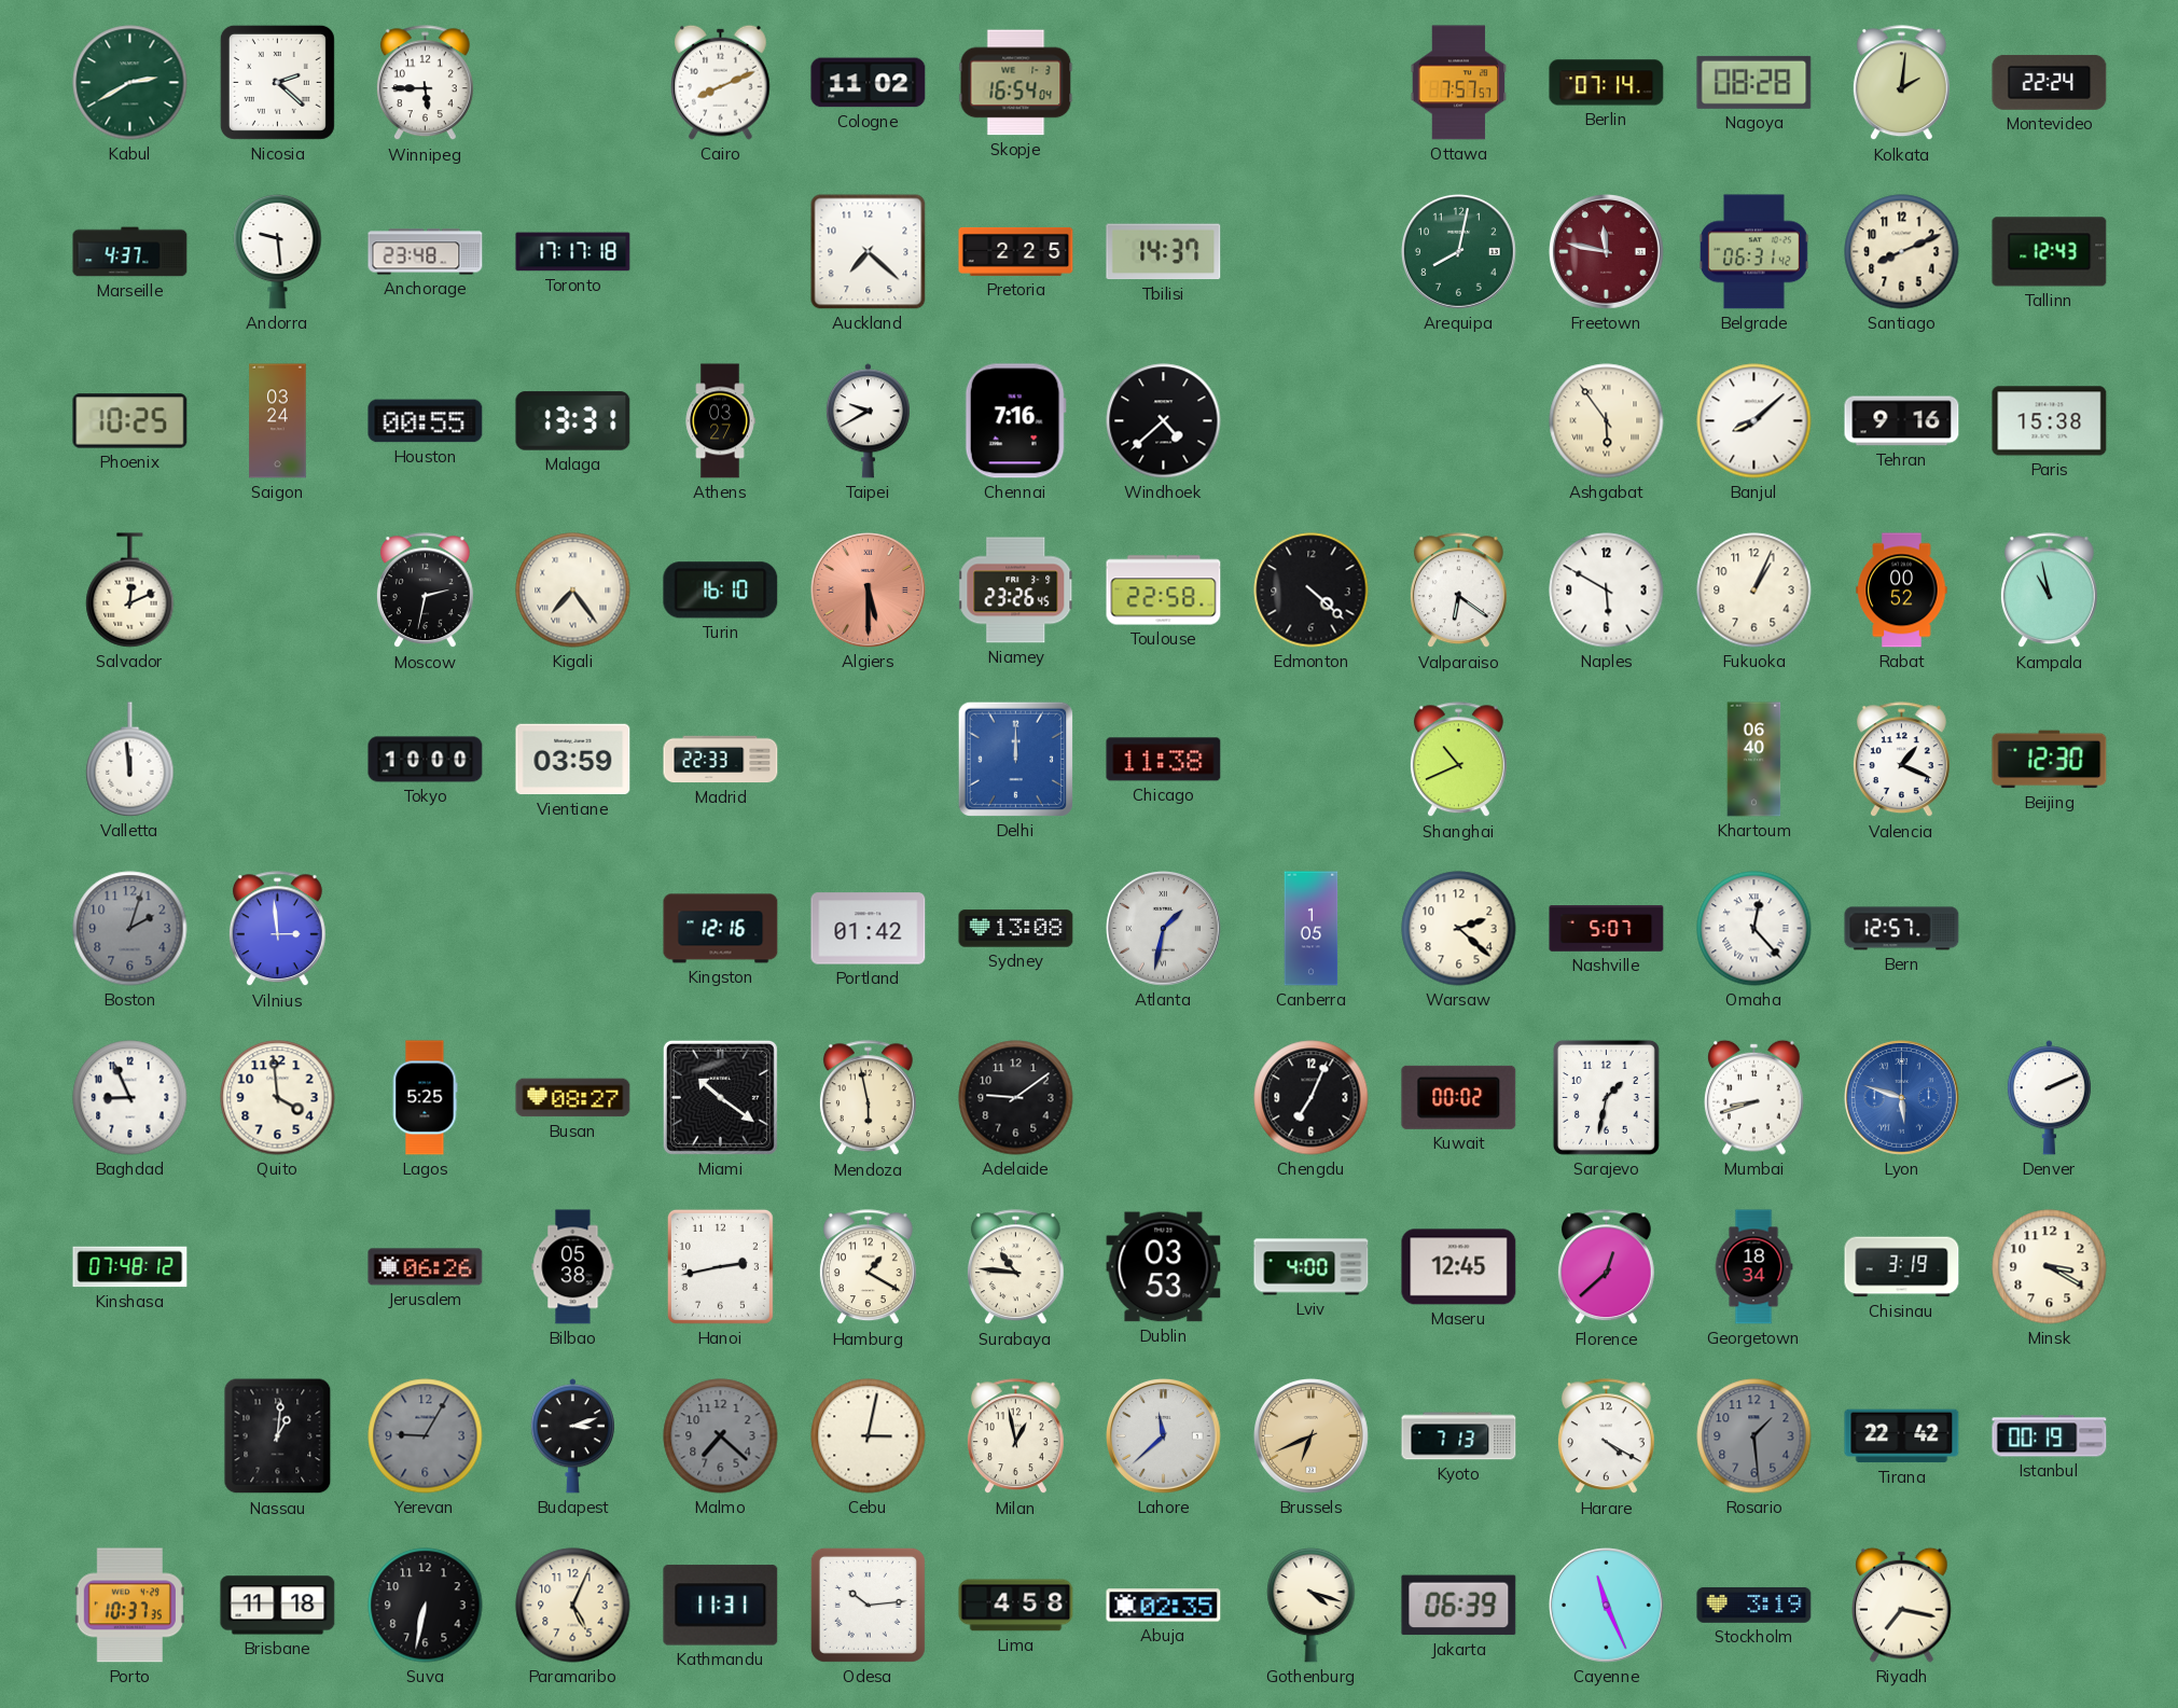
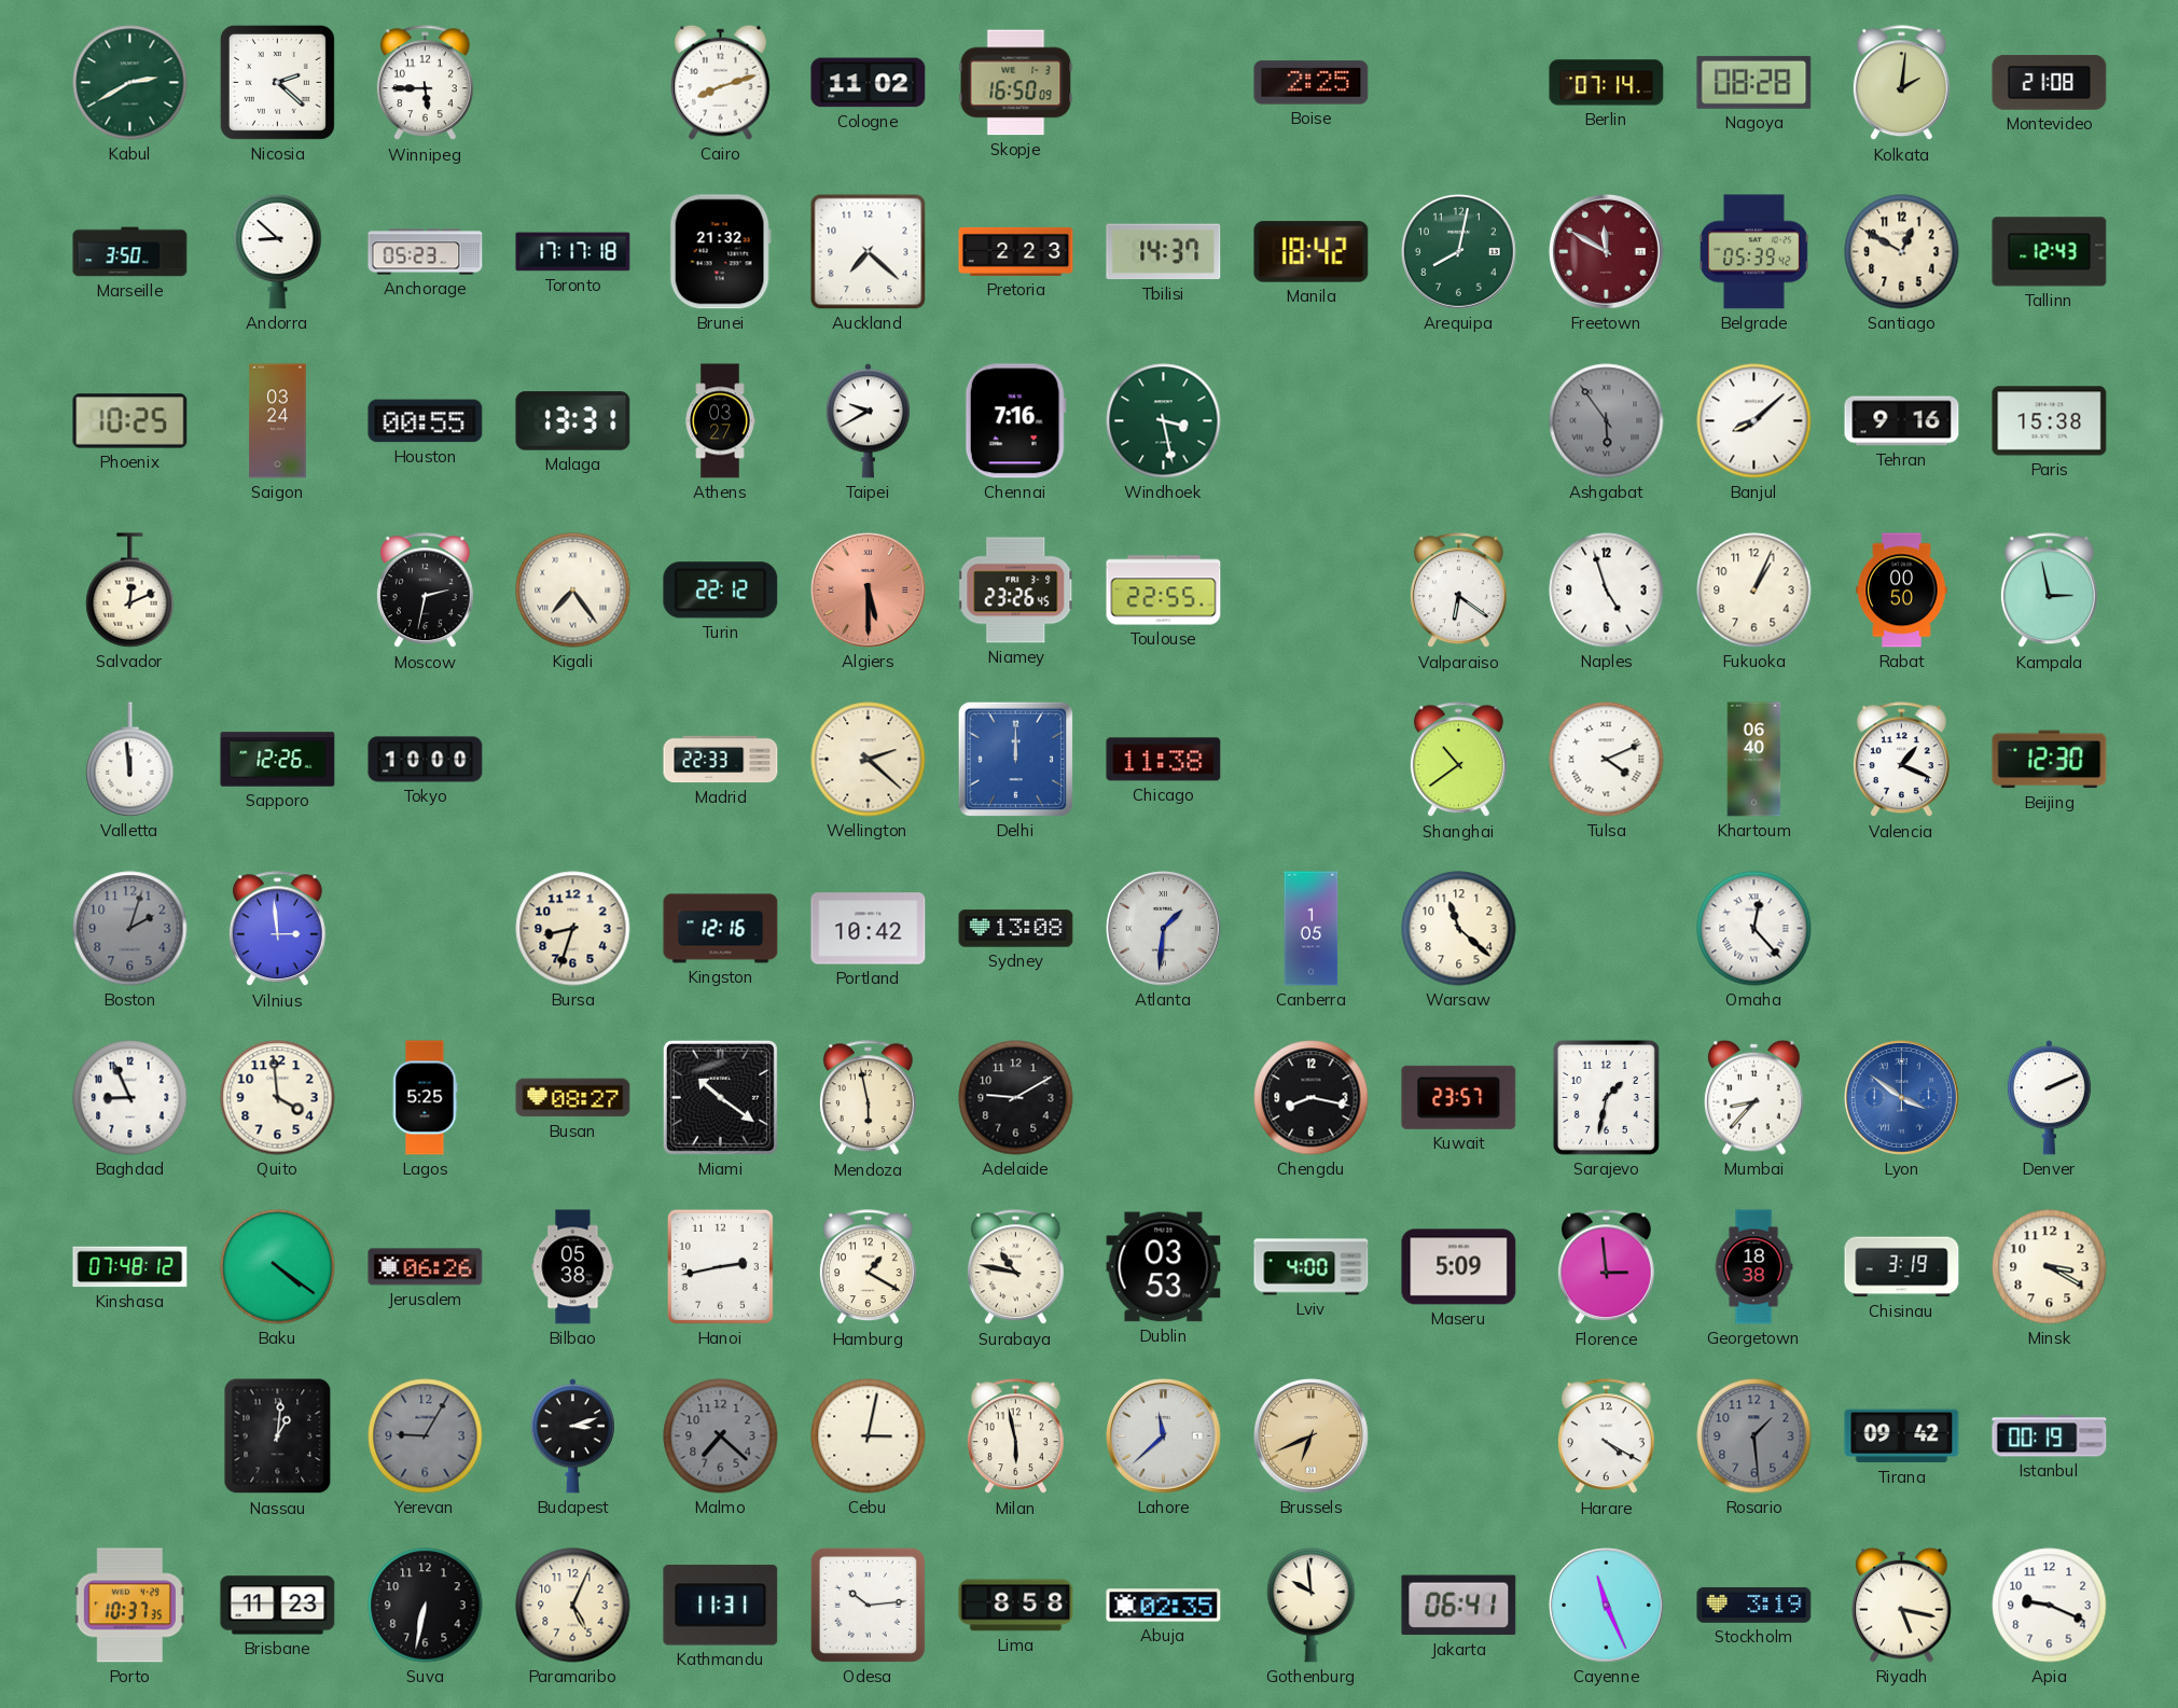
Cairo: 8:11 -> 8:12
Skopje: 16:54 -> 16:50
Boise: none -> 2:25
Ottawa: 7:57 -> none
Montevideo: 22:24 -> 21:08
Marseille: 4:37 -> 3:50
Andorra: 9:29 -> 8:52
Anchorage: 23:48 -> 05:23
Brunei: none -> 21:32
Pretoria: 2:25 -> 2:23
Manila: none -> 18:42
Freetown: 11:47 -> 11:50
Belgrade: 06:31 -> 05:39
Santiago: 8:11 -> 12:50
Windhoek: 4:38 -> 3:28
Windhoek dial: black -> green
Ashgabat dial: cream -> grey
Turin: 16:10 -> 22:12
Toulouse: 22:58 -> 22:55
Edmonton: 4:22 -> none
Naples: 5:50 -> 4:57
Rabat: 00:52 -> 00:50
Kampala: 10:58 -> 2:58
Sapporo: none -> 12:26
Vientiane: 03:59 -> none
Wellington: none -> 2:22
Shanghai: 10:41 -> 10:39
Tulsa: none -> 4:11
Bursa: none -> 8:33
Portland: 01:42 -> 10:42
Atlanta: 1:32 -> 1:31
Warsaw: 2:22 -> 11:22
Nashville: 5:07 -> none
Bern: 12:57 -> none
Adelaide: 9:09 -> 9:10
Chengdu: 7:04 -> 8:17
Kuwait: 00:02 -> 23:57
Mumbai: 8:42 -> 8:37
Lyon: 5:48 -> 3:51
Baku: none -> 4:21
Surabaya: 10:46 -> 10:47
Maseru: 12:45 -> 5:09
Florence: 12:38 -> 2:59
Georgetown: 18:34 -> 18:38
Milan: 12:58 -> 5:58
Kyoto: 7:13 -> none
Tirana: 22:42 -> 09:42
Brisbane: 11:18 -> 11:23
Lima: 4:58 -> 8:58
Gothenburg: 4:18 -> 9:59
Jakarta: 06:39 -> 06:41
Riyadh: 7:17 -> 5:17
Apia: none -> 9:19
